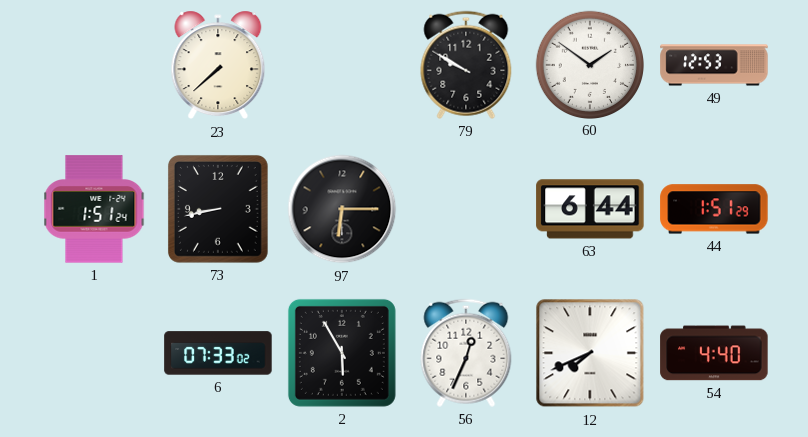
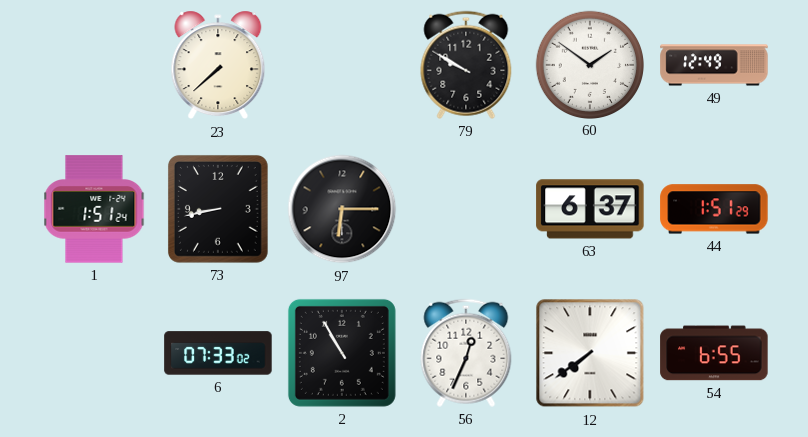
49: 12:53 -> 12:49
63: 6:44 -> 6:37
2: 5:55 -> 10:55
12: 7:41 -> 7:39
54: 4:40 -> 6:55
